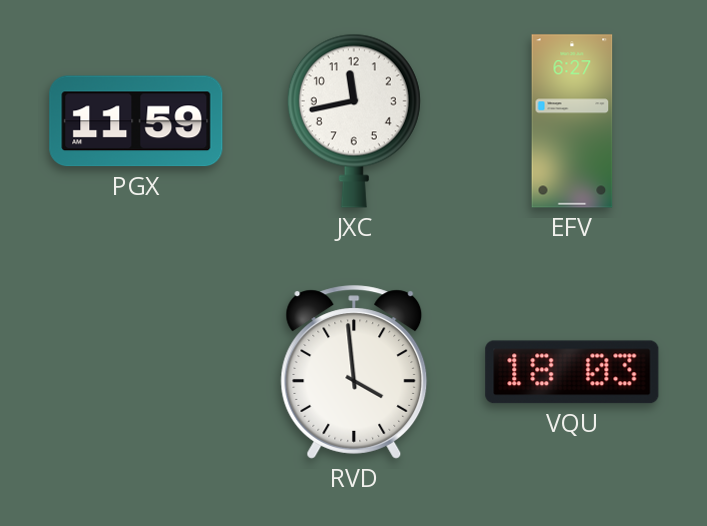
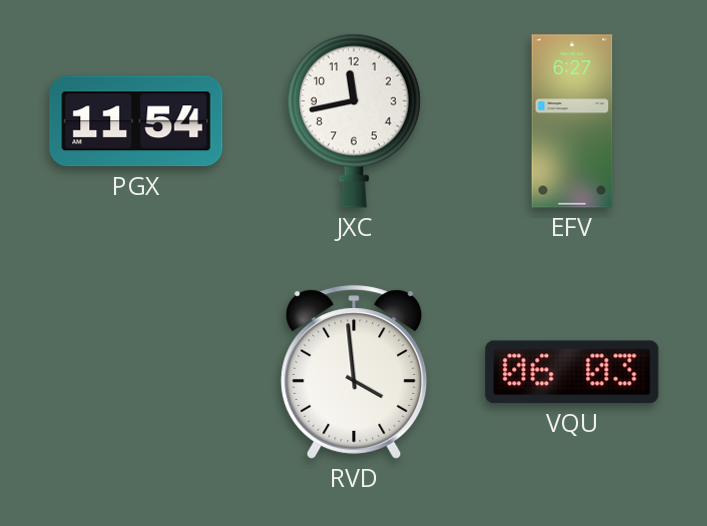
PGX: 11:59 -> 11:54
VQU: 18:03 -> 06:03
